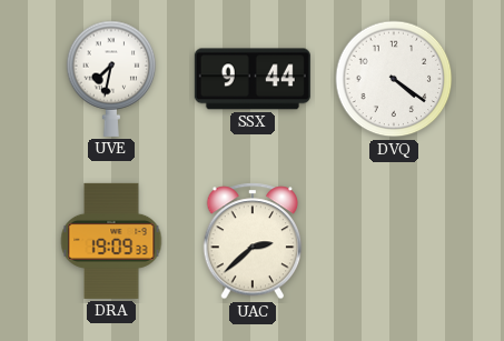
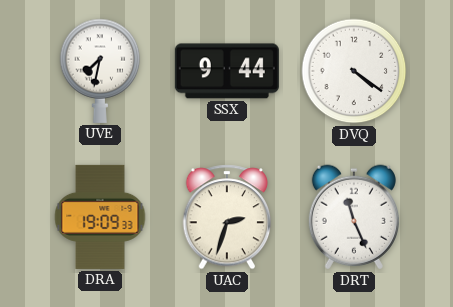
UAC: 2:38 -> 2:33
DRT: none -> 11:26
